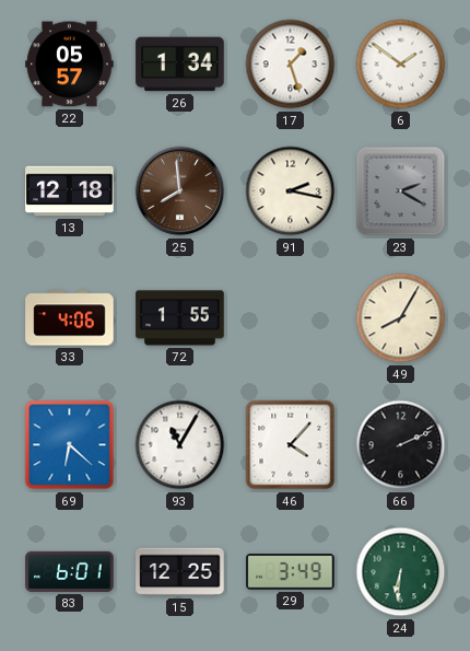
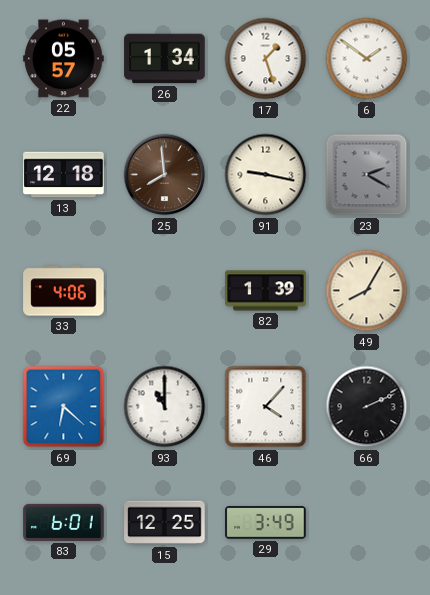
91: 2:17 -> 9:17
72: 1:55 -> none
82: none -> 1:39
93: 11:05 -> 11:00
24: 6:31 -> none
